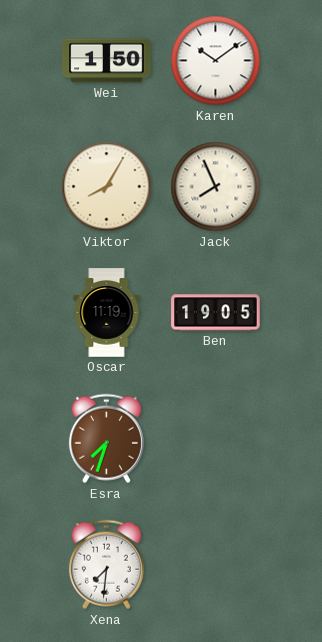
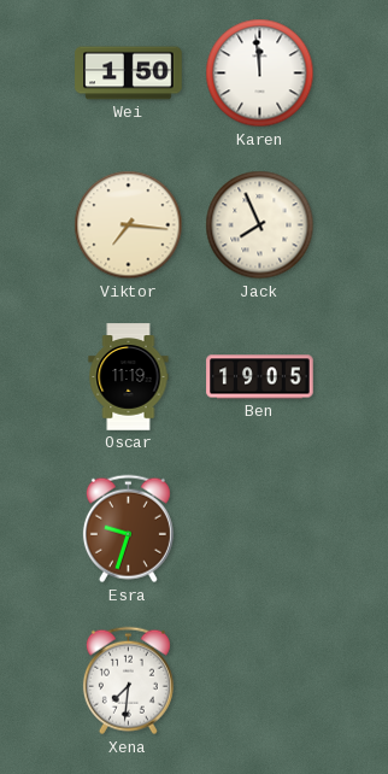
Karen: 10:09 -> 11:59
Viktor: 8:05 -> 7:16
Esra: 7:33 -> 9:33
